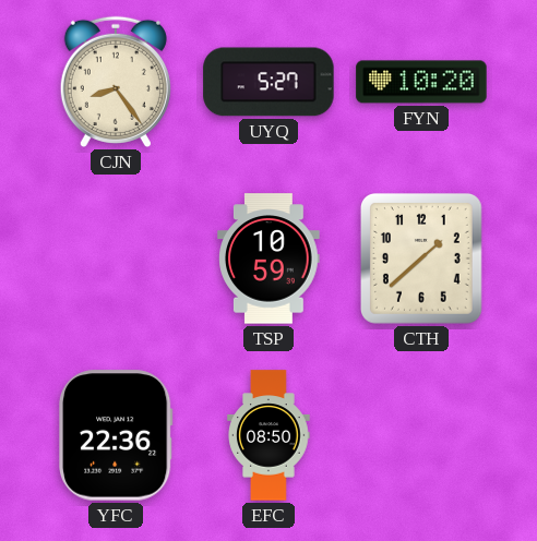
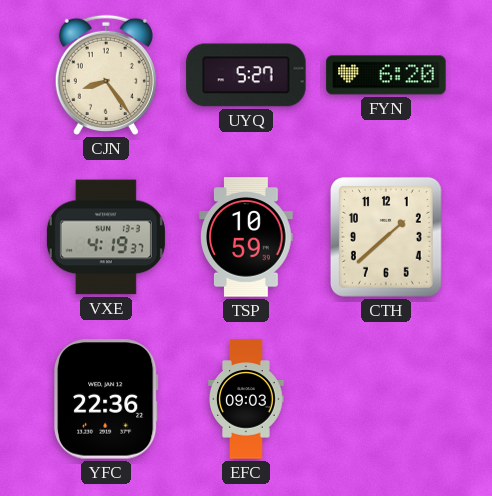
FYN: 10:20 -> 6:20
VXE: none -> 4:19
EFC: 08:50 -> 09:03
